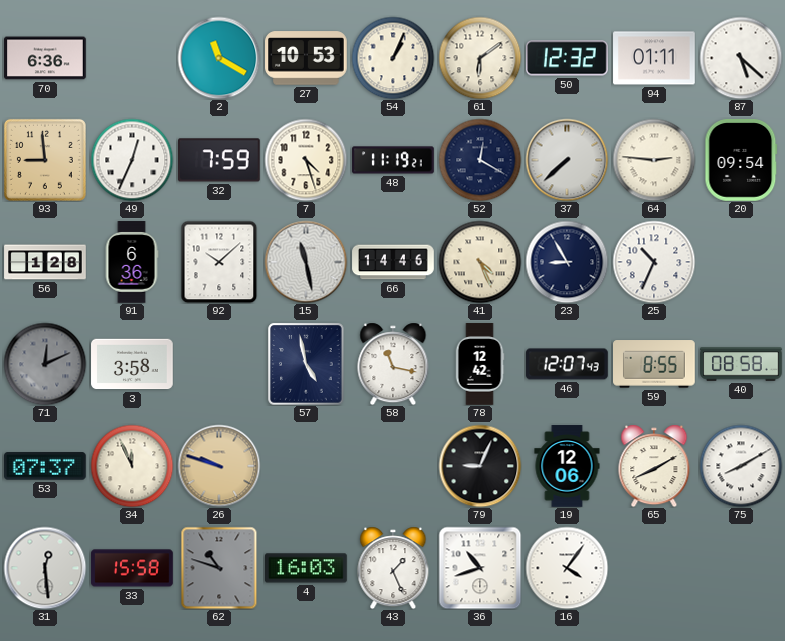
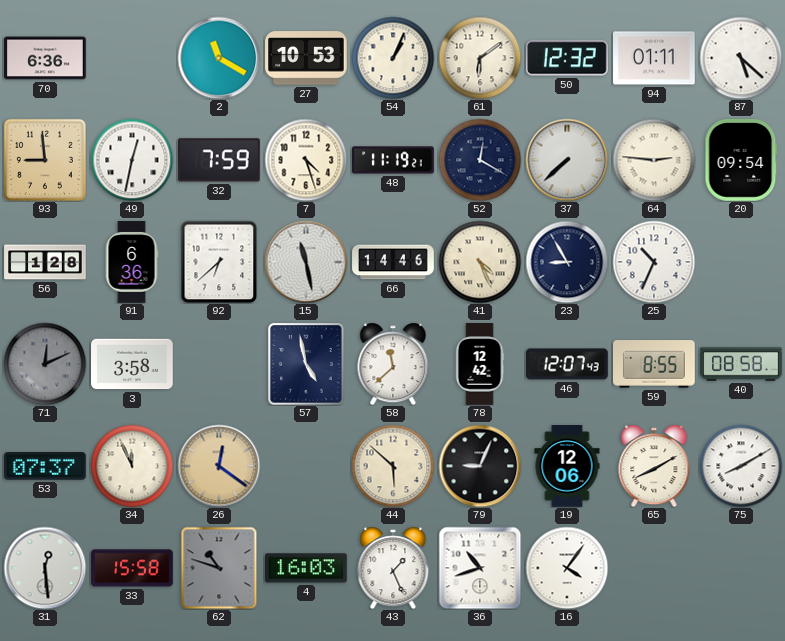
49: 12:34 -> 12:32
92: 10:08 -> 6:38
58: 11:17 -> 11:38
26: 9:48 -> 12:21
44: none -> 5:52
